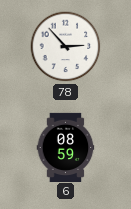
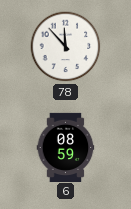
78: 2:53 -> 11:53
